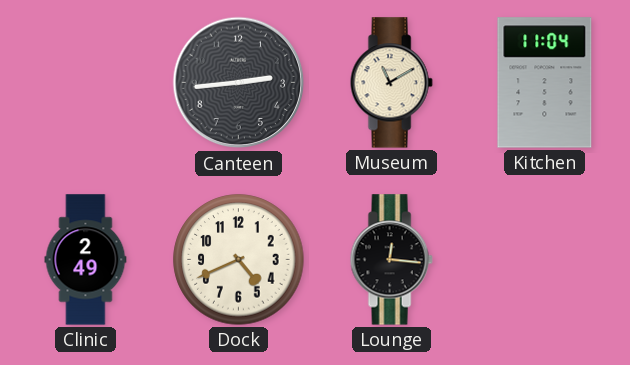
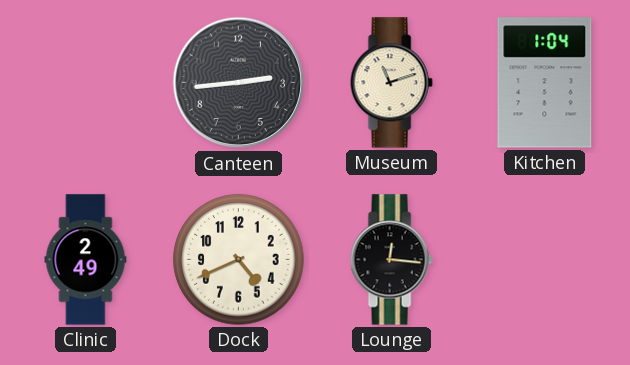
Museum: 11:10 -> 11:12
Kitchen: 11:04 -> 1:04
